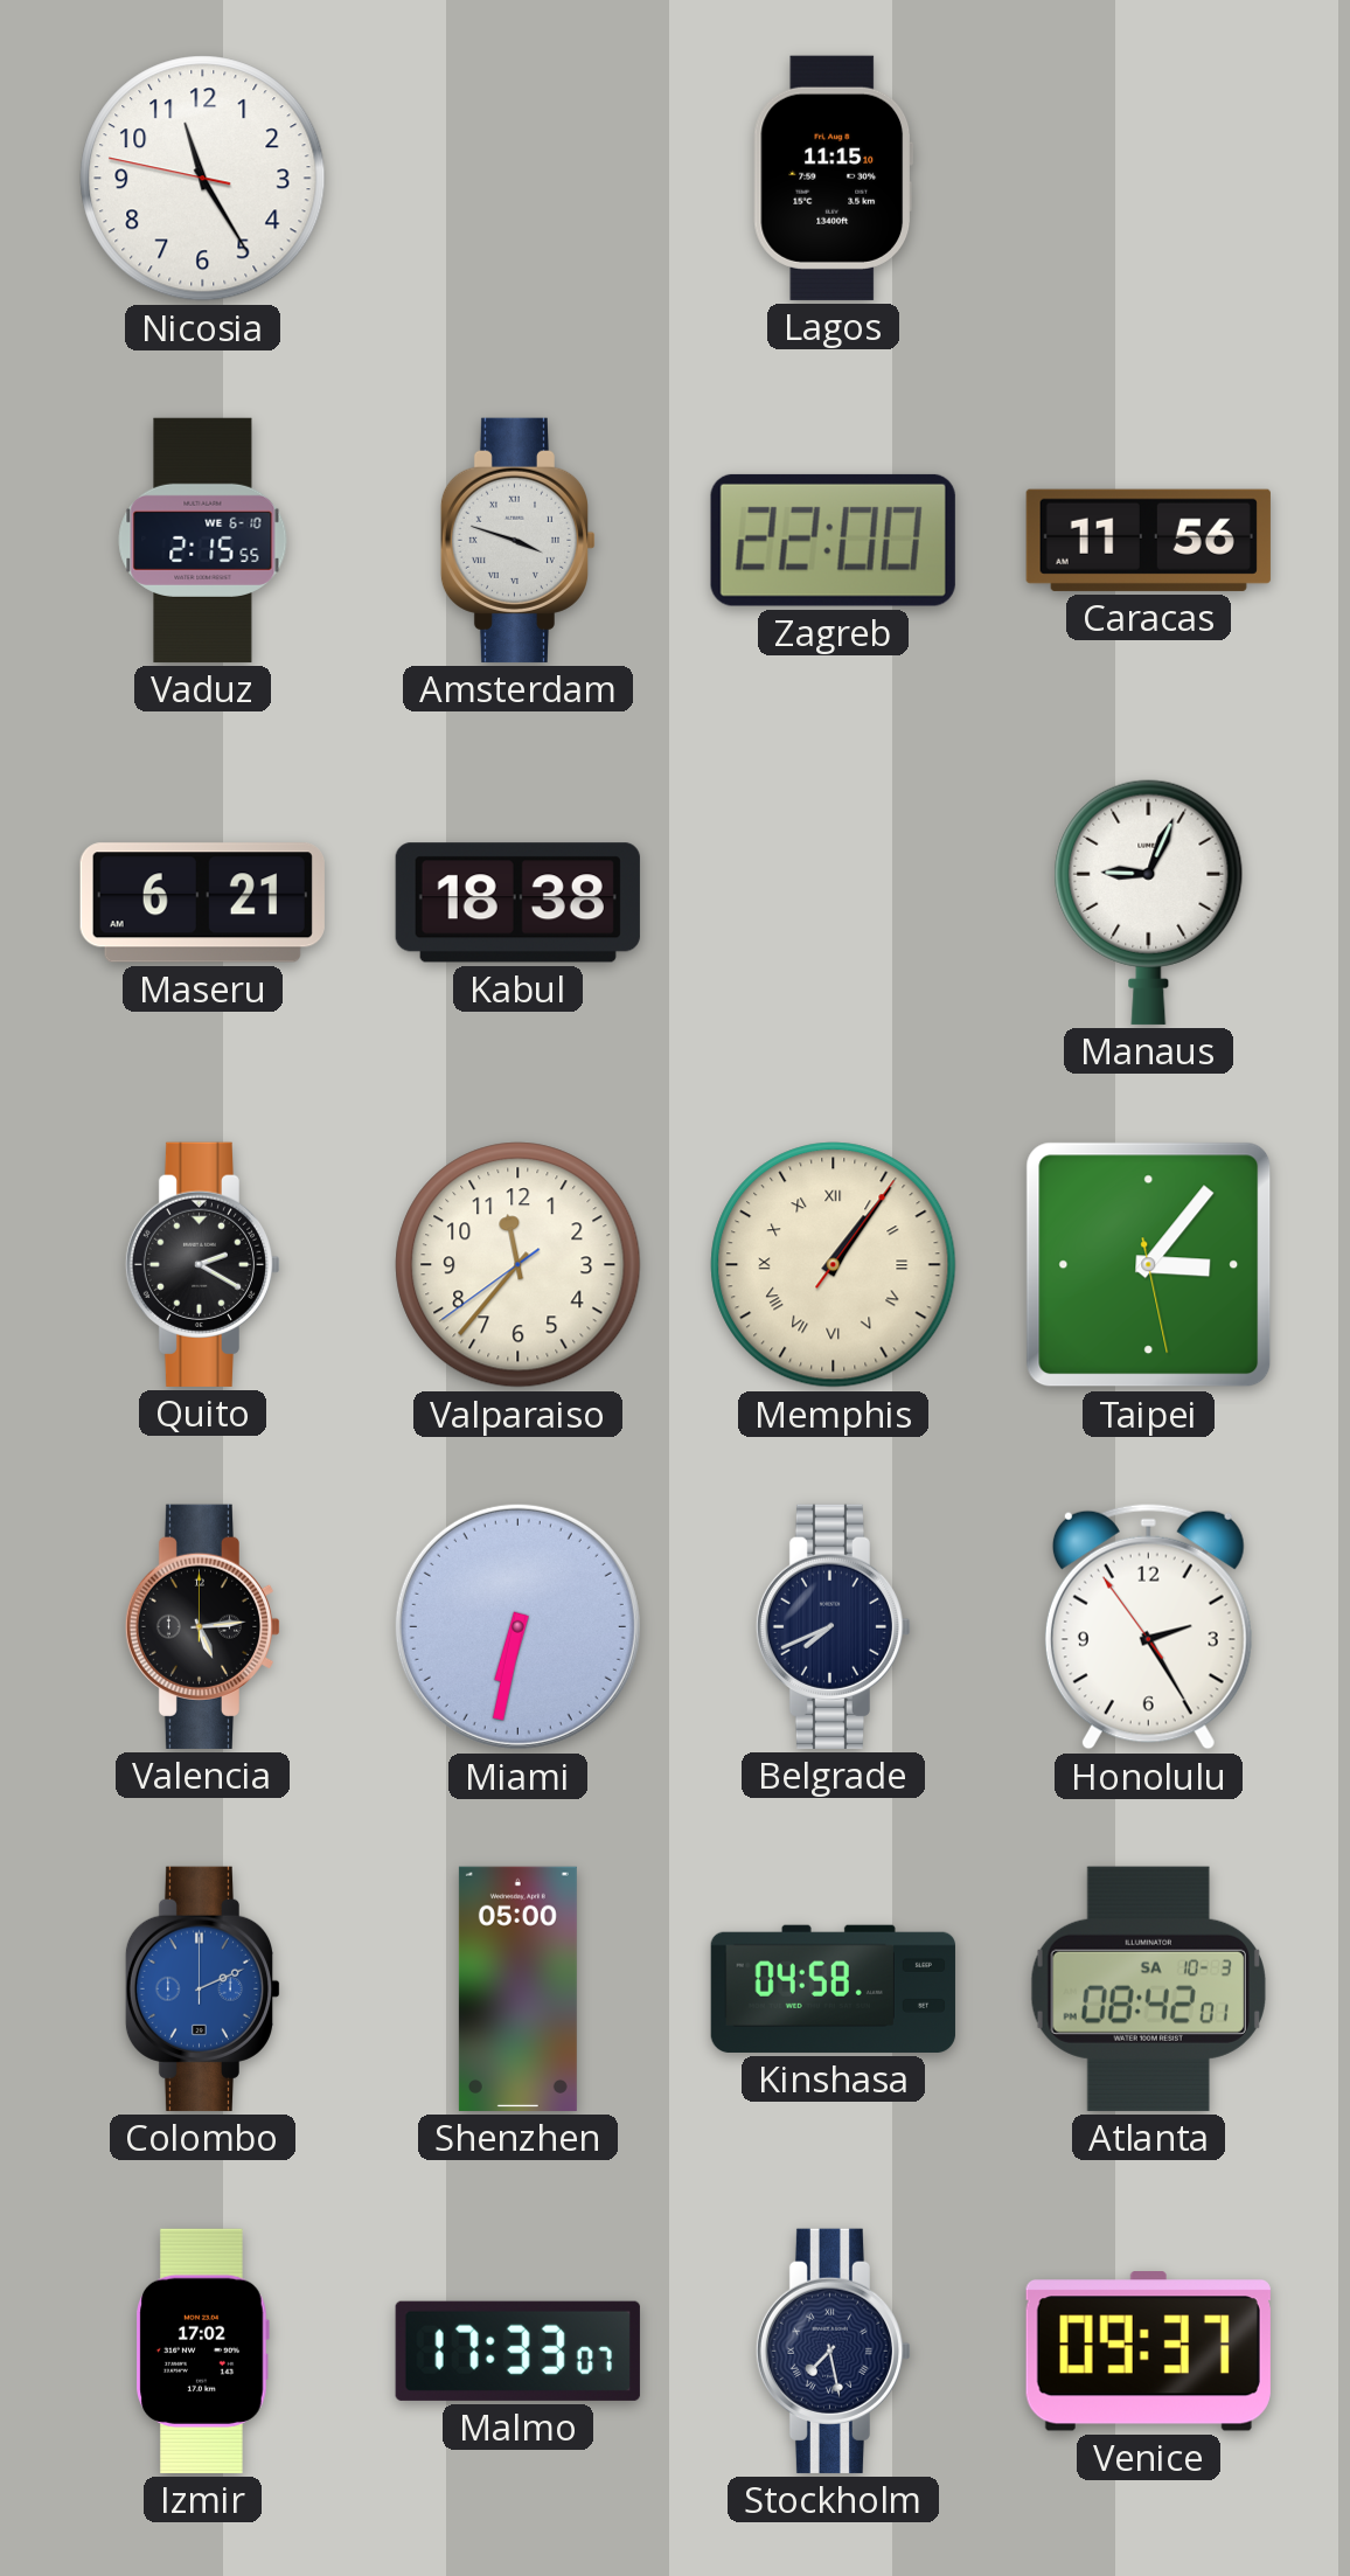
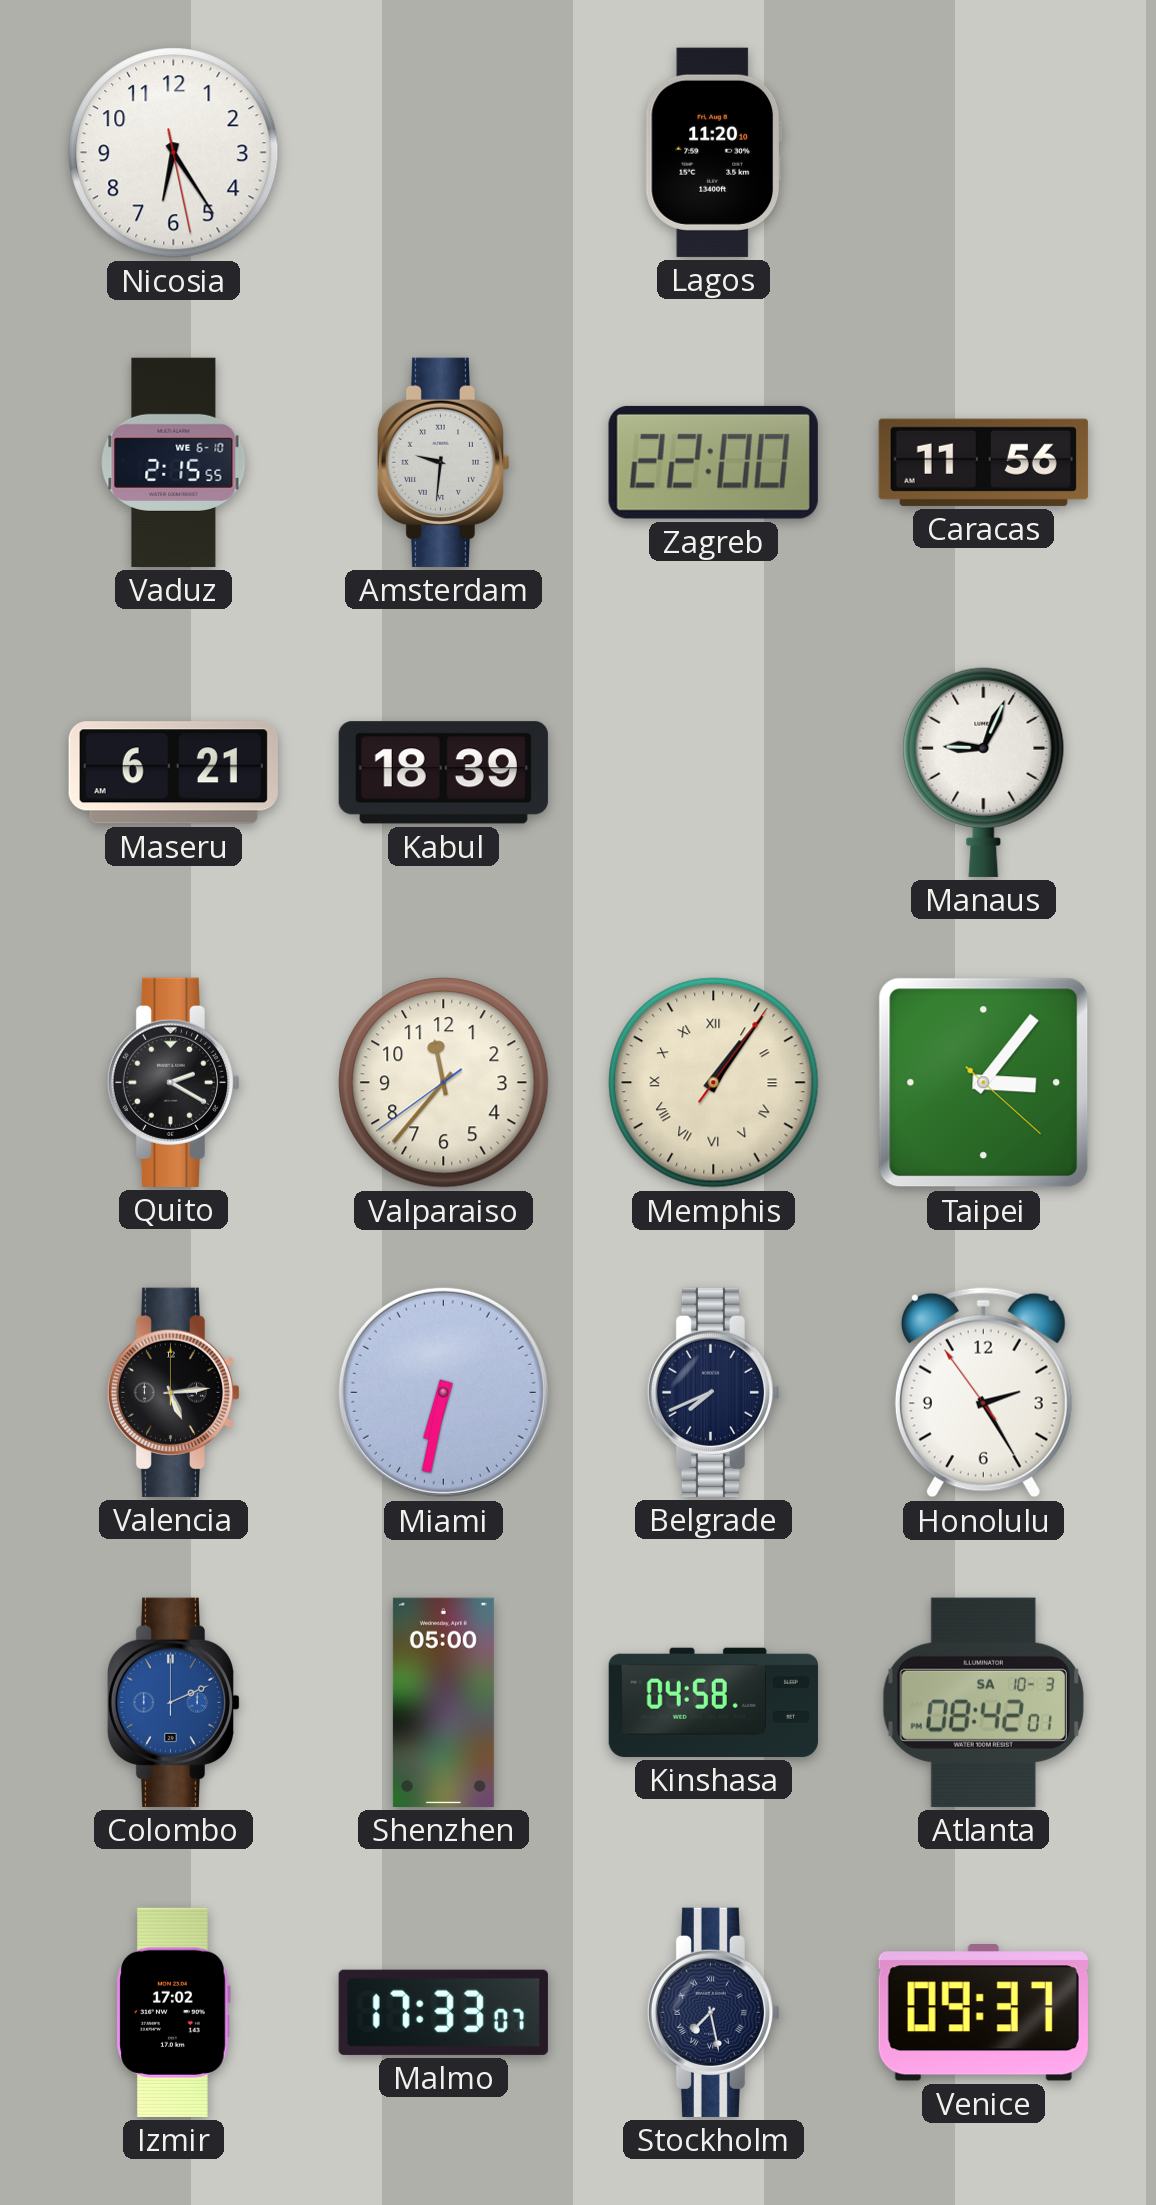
Nicosia: 11:24 -> 6:24
Lagos: 11:15 -> 11:20
Amsterdam: 3:48 -> 9:31
Kabul: 18:38 -> 18:39
Taipei: 3:06:28 -> 3:06:22
